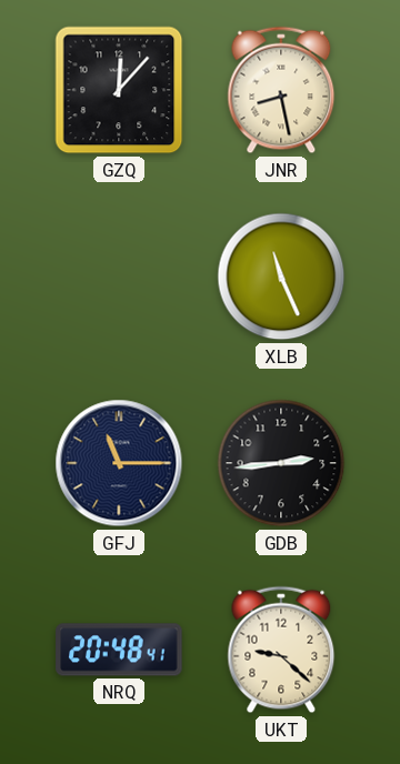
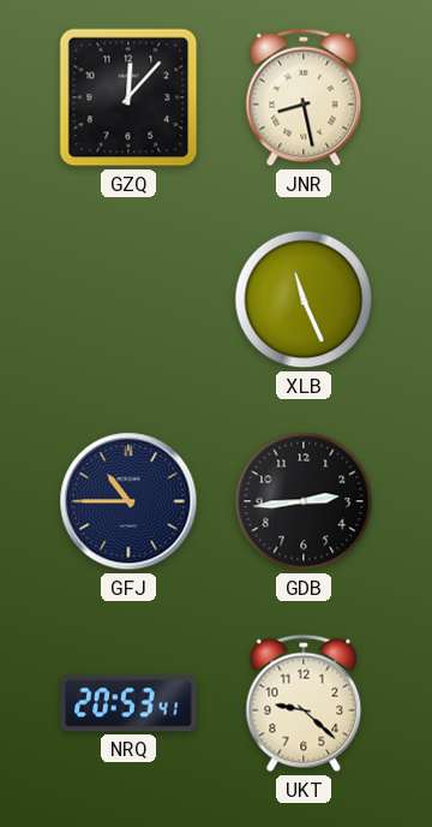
GFJ: 11:15 -> 10:45
NRQ: 20:48 -> 20:53
